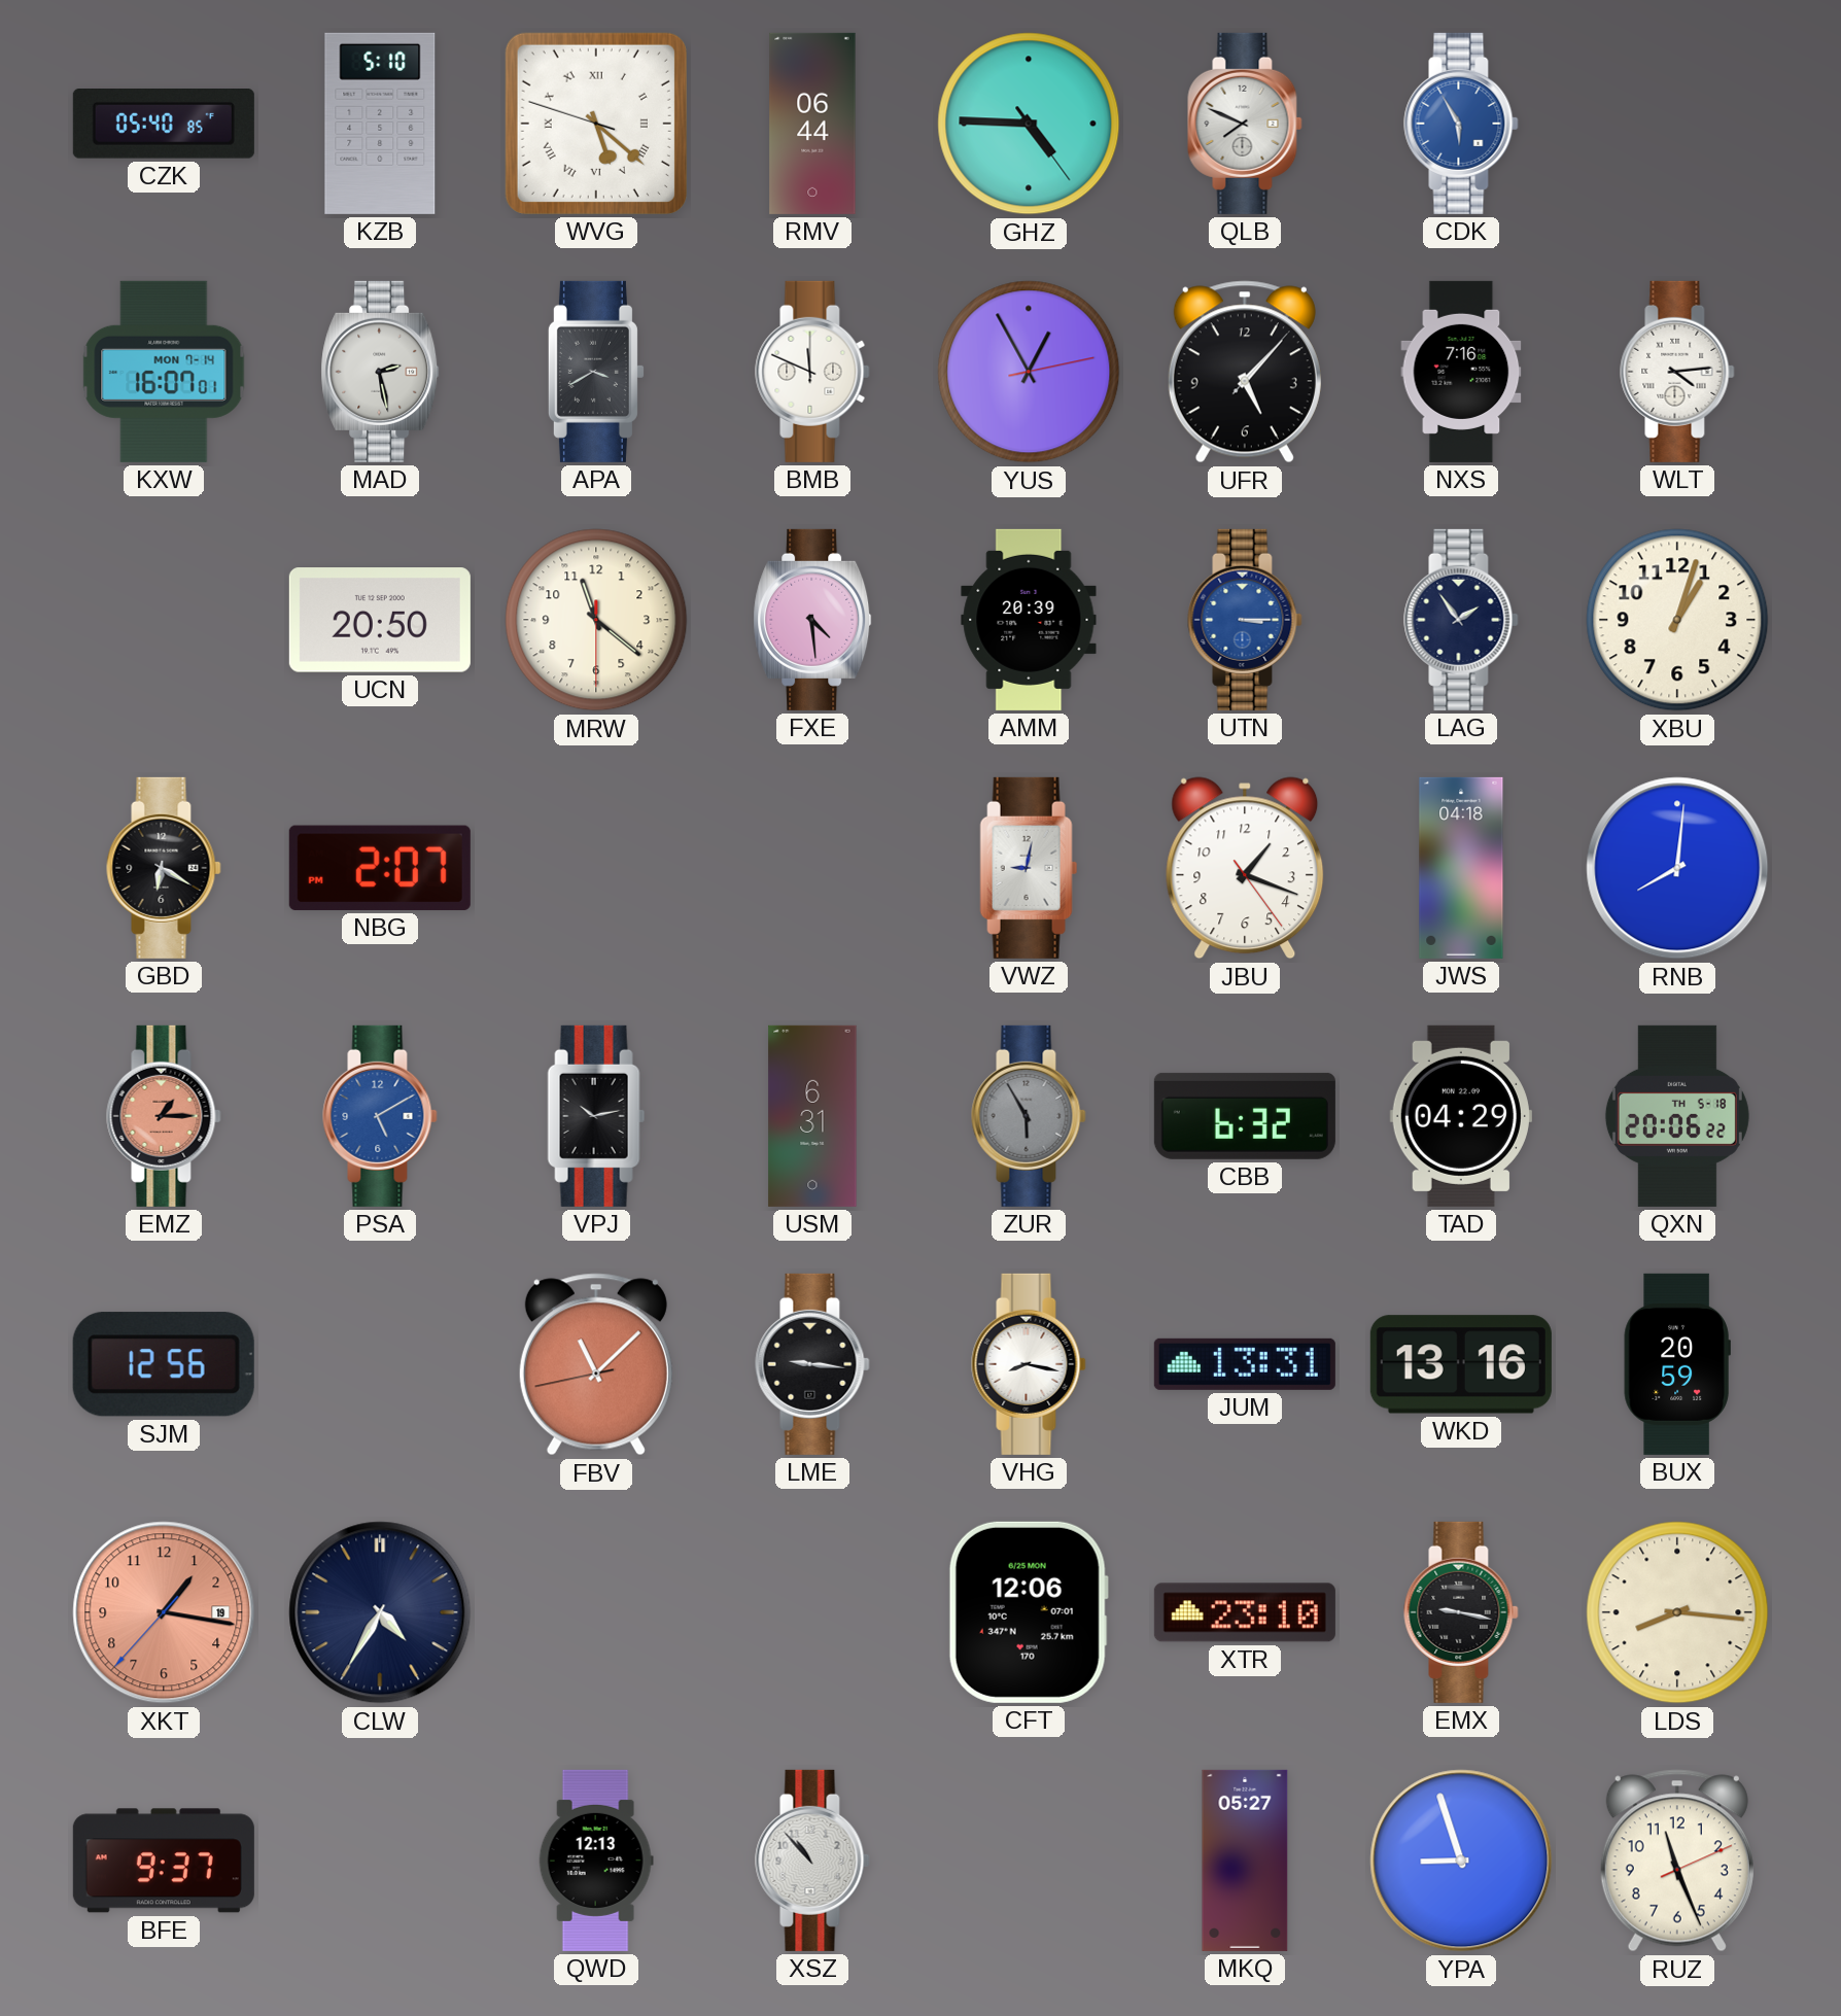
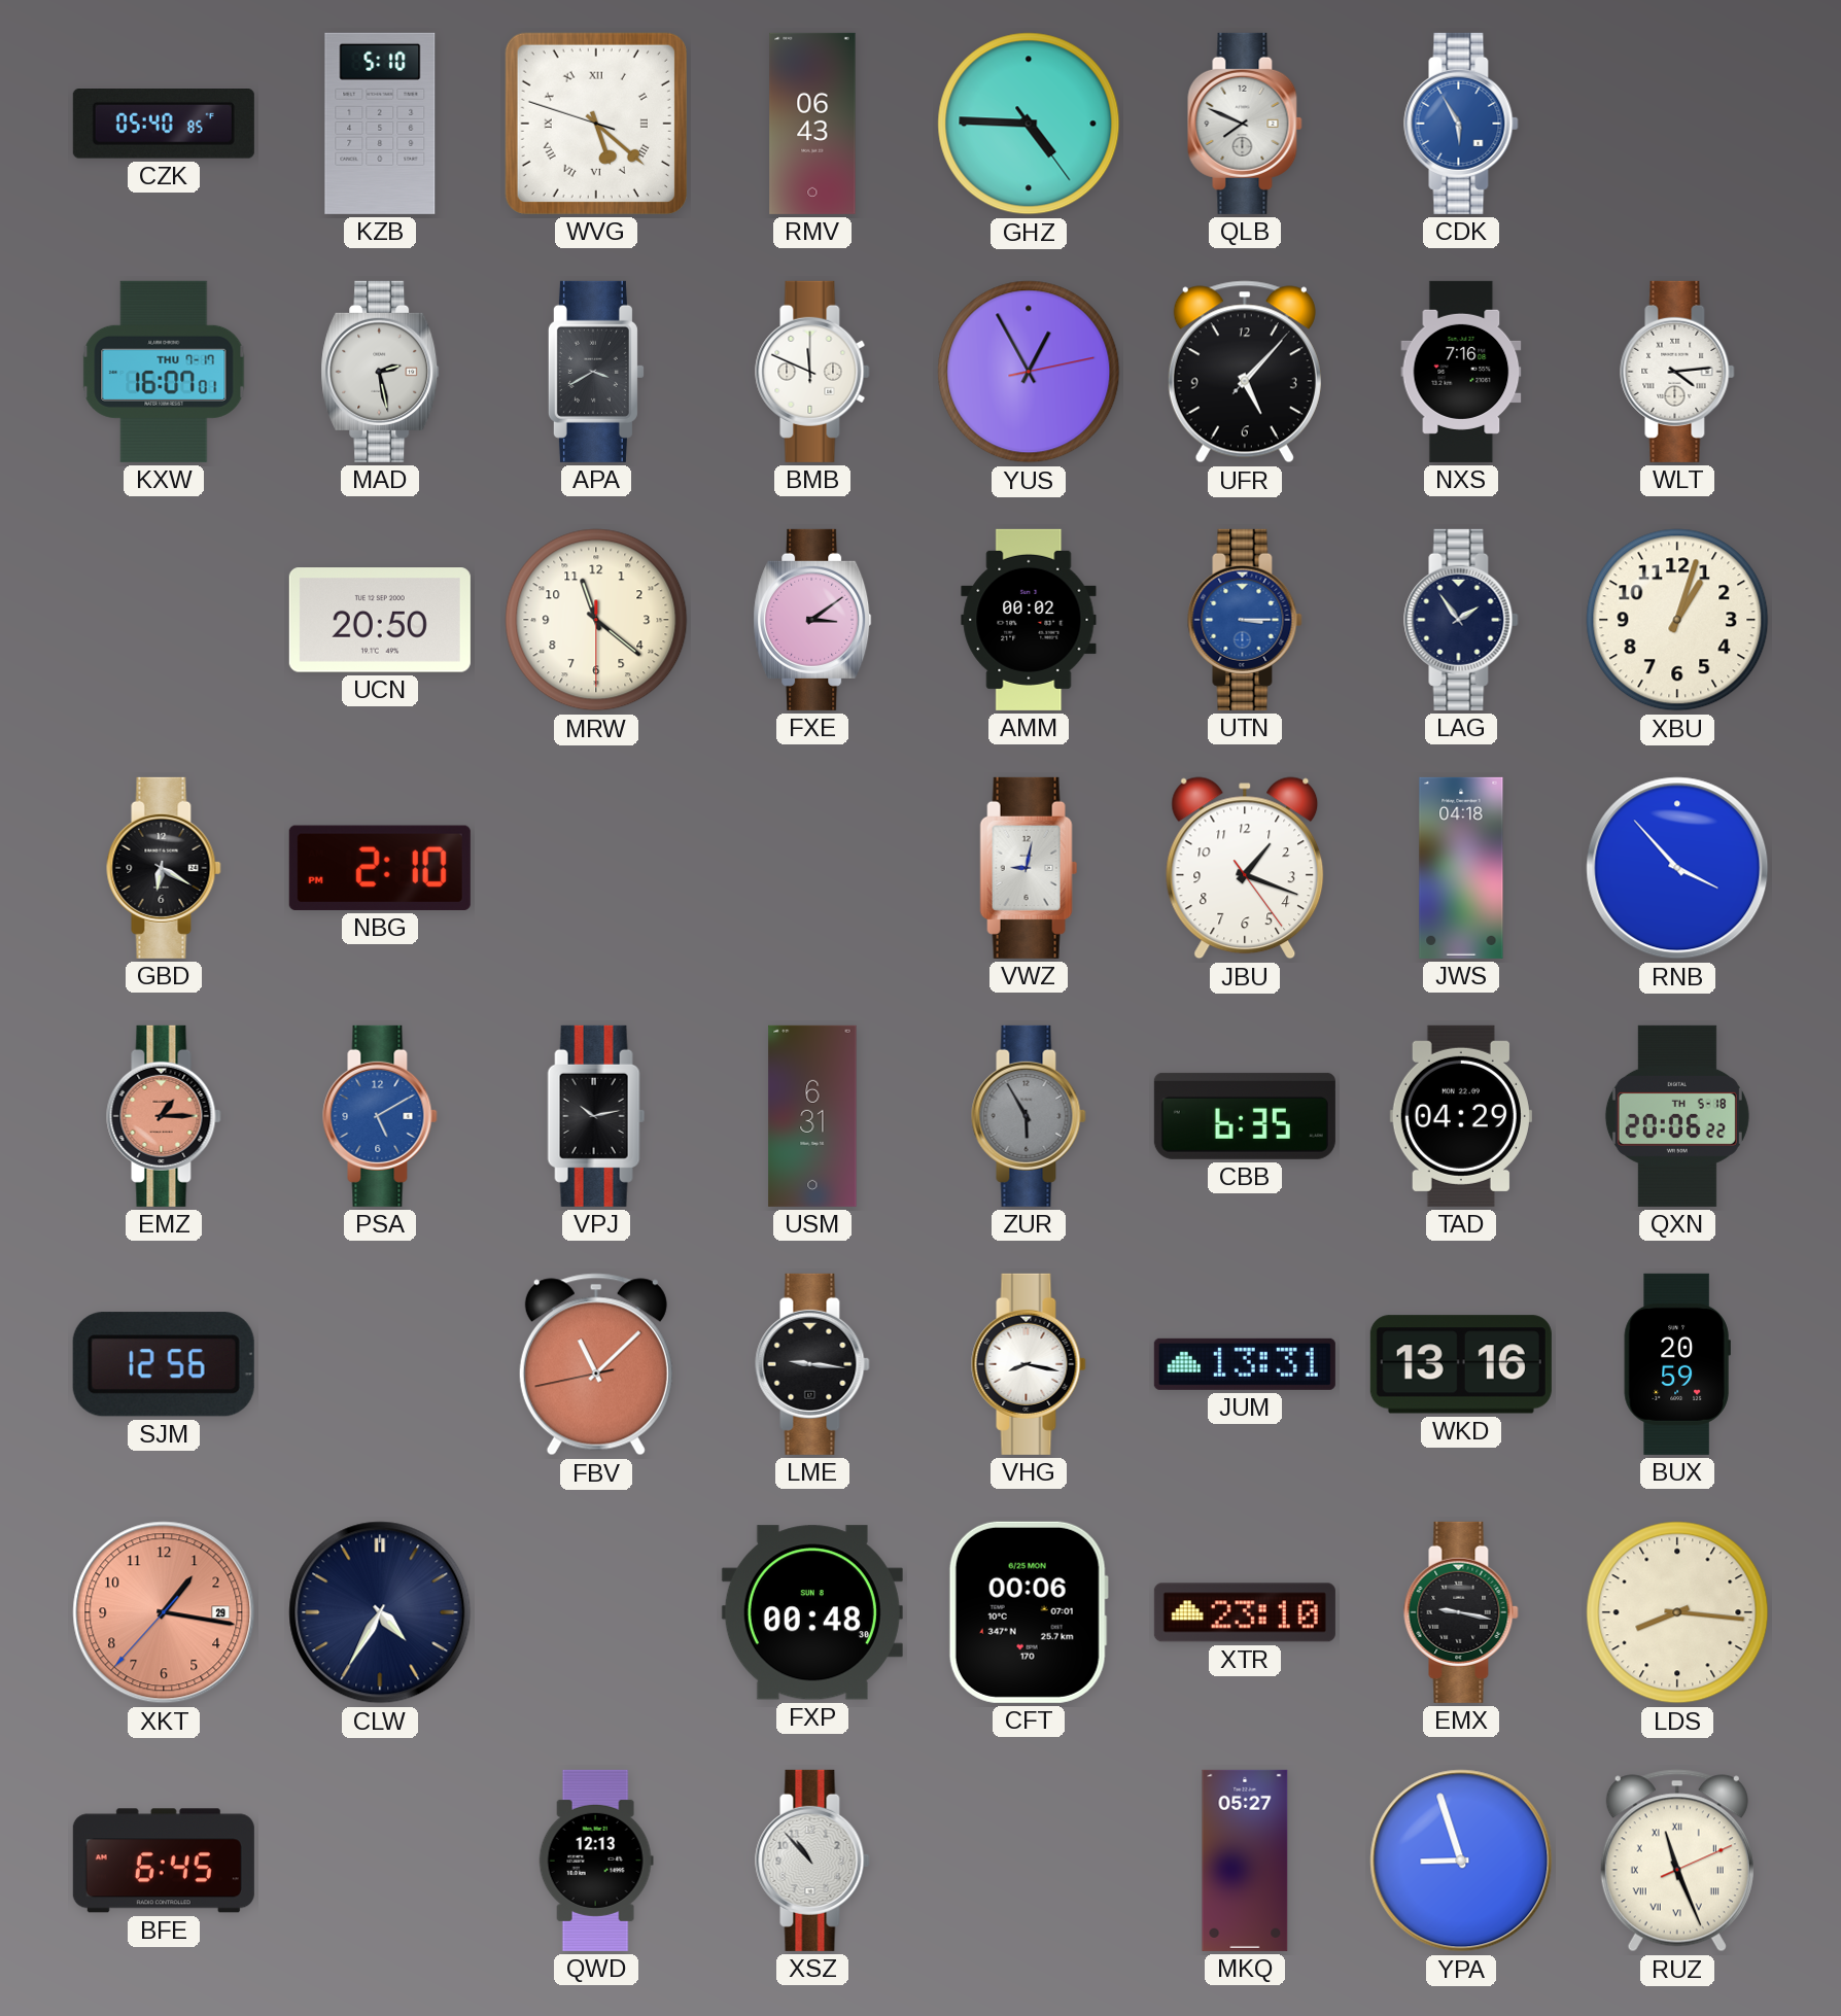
RMV: 06:44 -> 06:43
KXW date: MON 7-14 -> THU 7-17
FXE: 4:29 -> 3:09
AMM: 20:39 -> 00:02
NBG: 2:07 -> 2:10
RNB: 8:01 -> 3:53
CBB: 6:32 -> 6:35
XKT date: 19 -> 29
FXP: none -> 00:48
CFT: 12:06 -> 00:06
BFE: 9:37 -> 6:45
RUZ numerals: Arabic -> Roman
